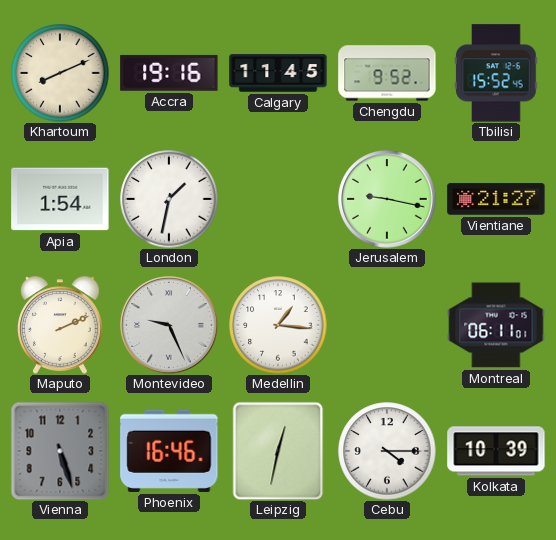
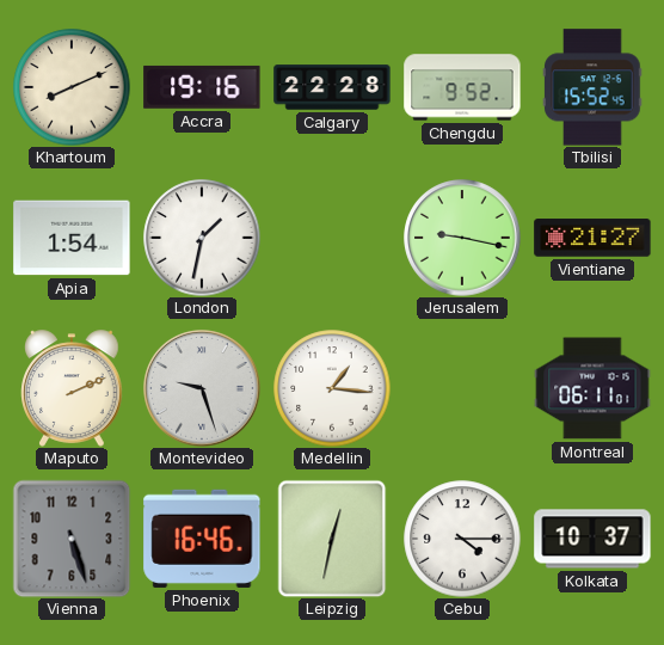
Calgary: 11:45 -> 22:28
Montevideo: 9:26 -> 9:27
Kolkata: 10:39 -> 10:37
